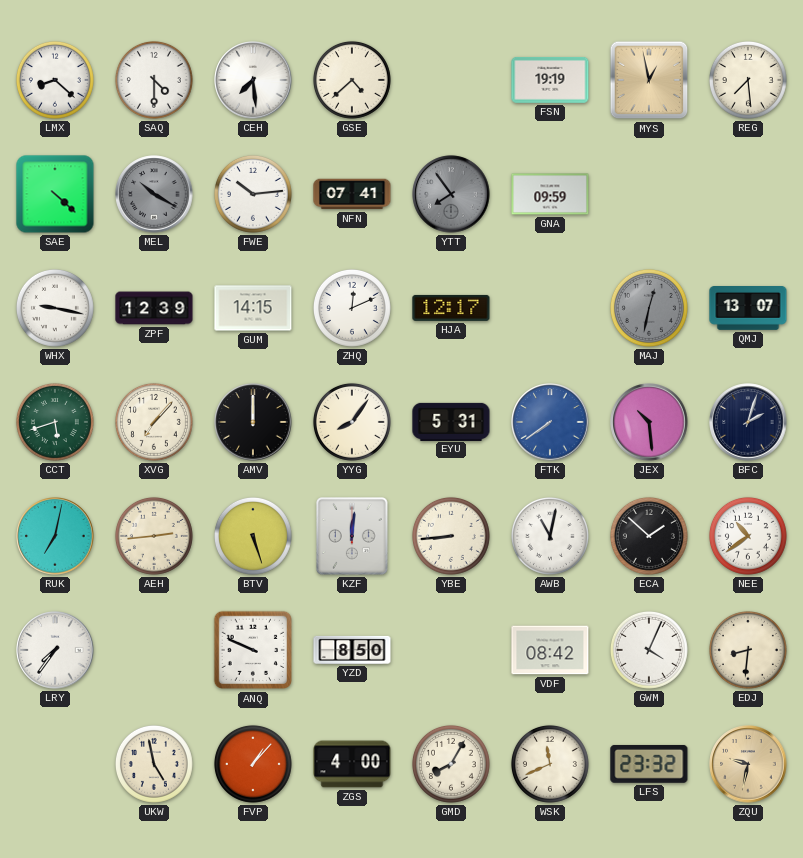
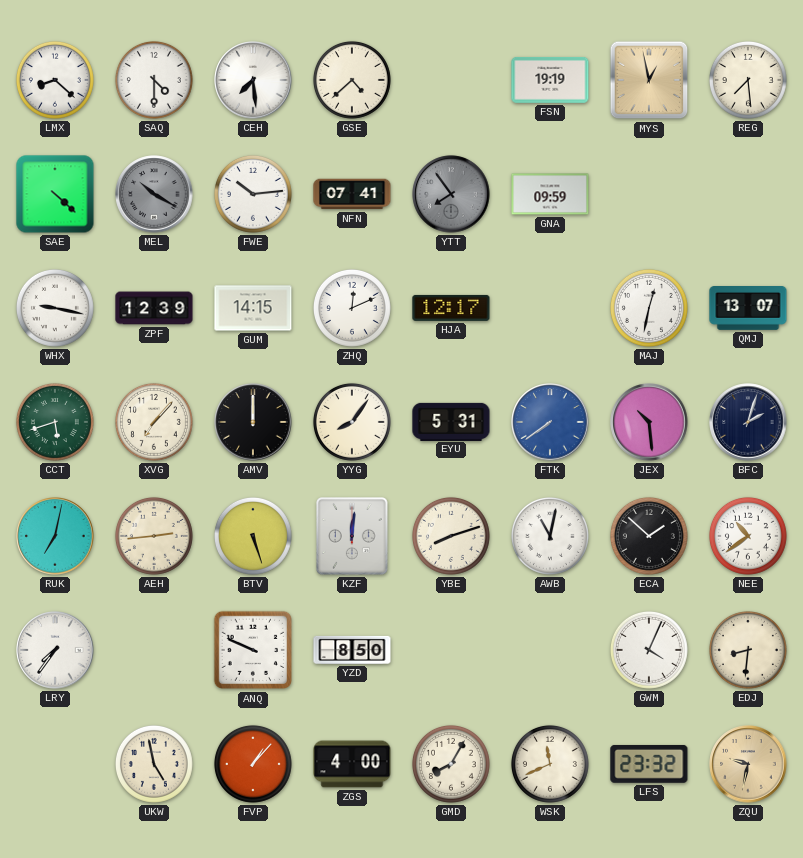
MAJ dial: grey -> white
YBE: 8:44 -> 8:12
VDF: 08:42 -> none
